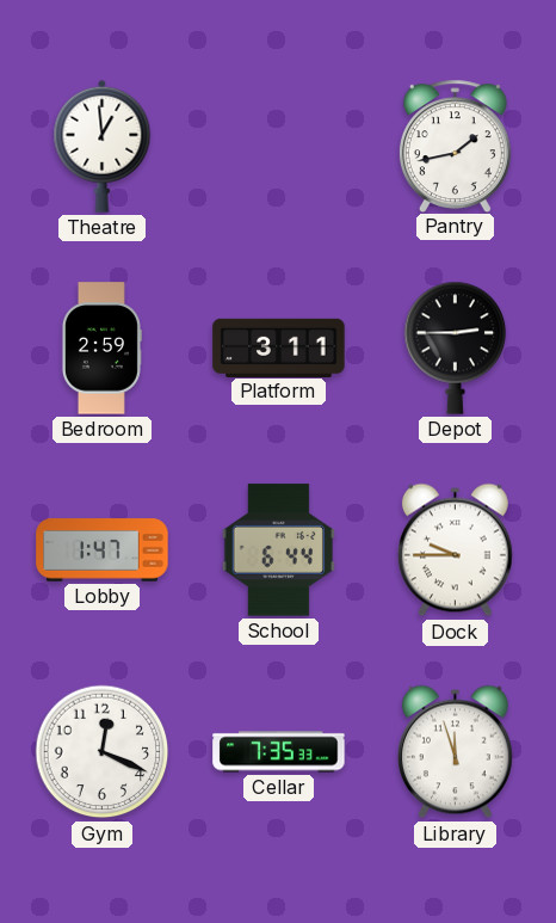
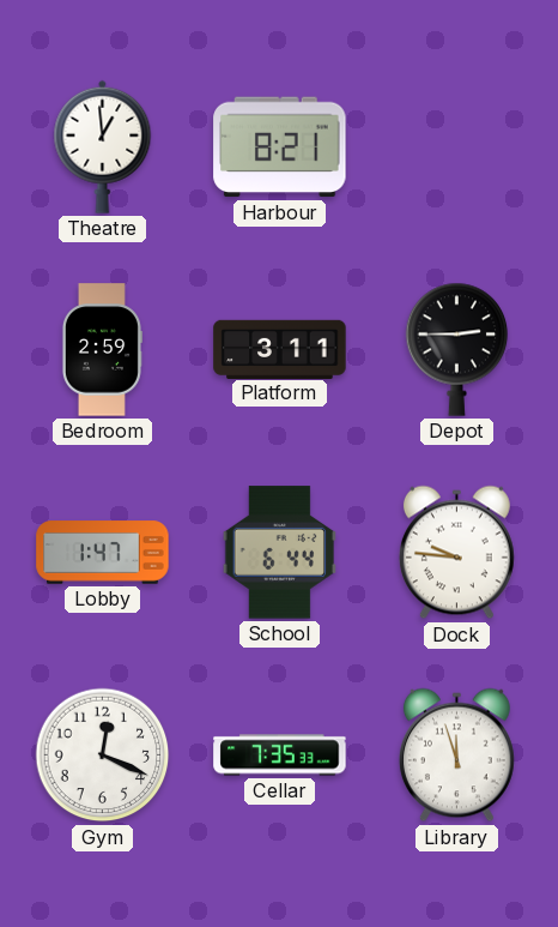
Harbour: none -> 8:21
Pantry: 1:43 -> none
Dock: 9:45 -> 9:46
